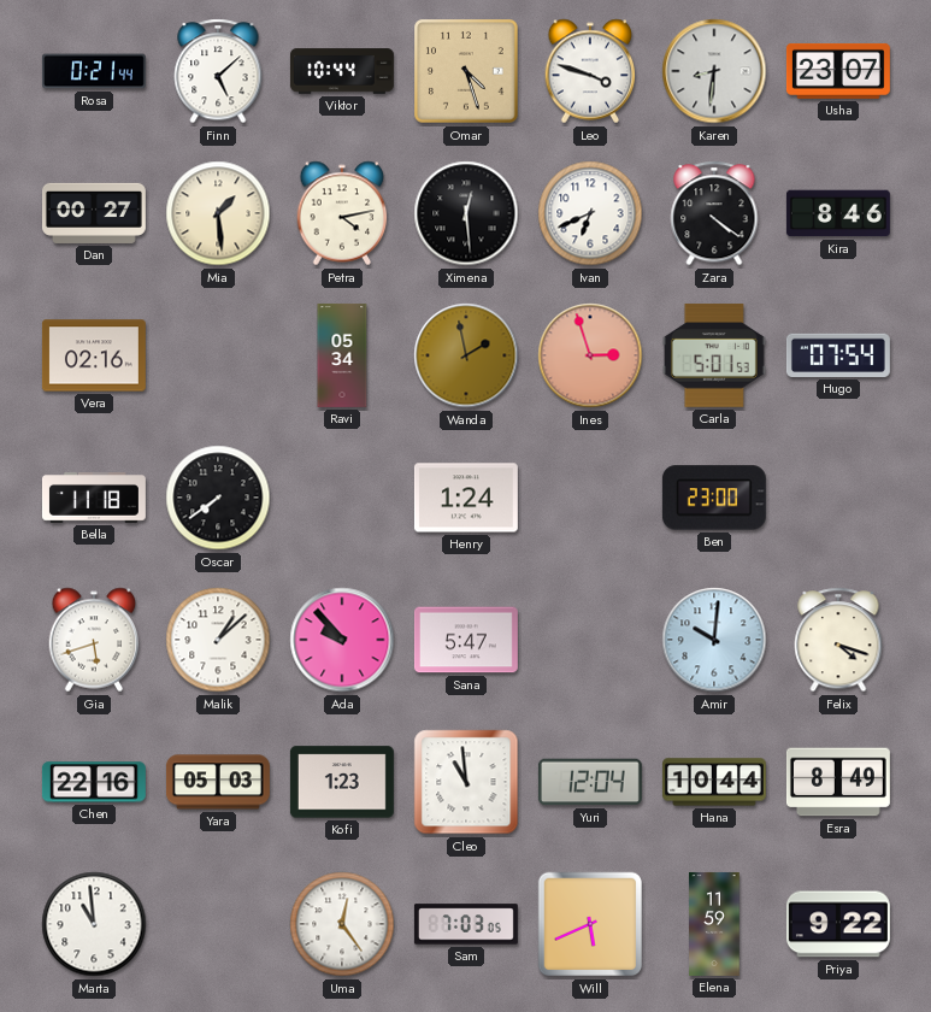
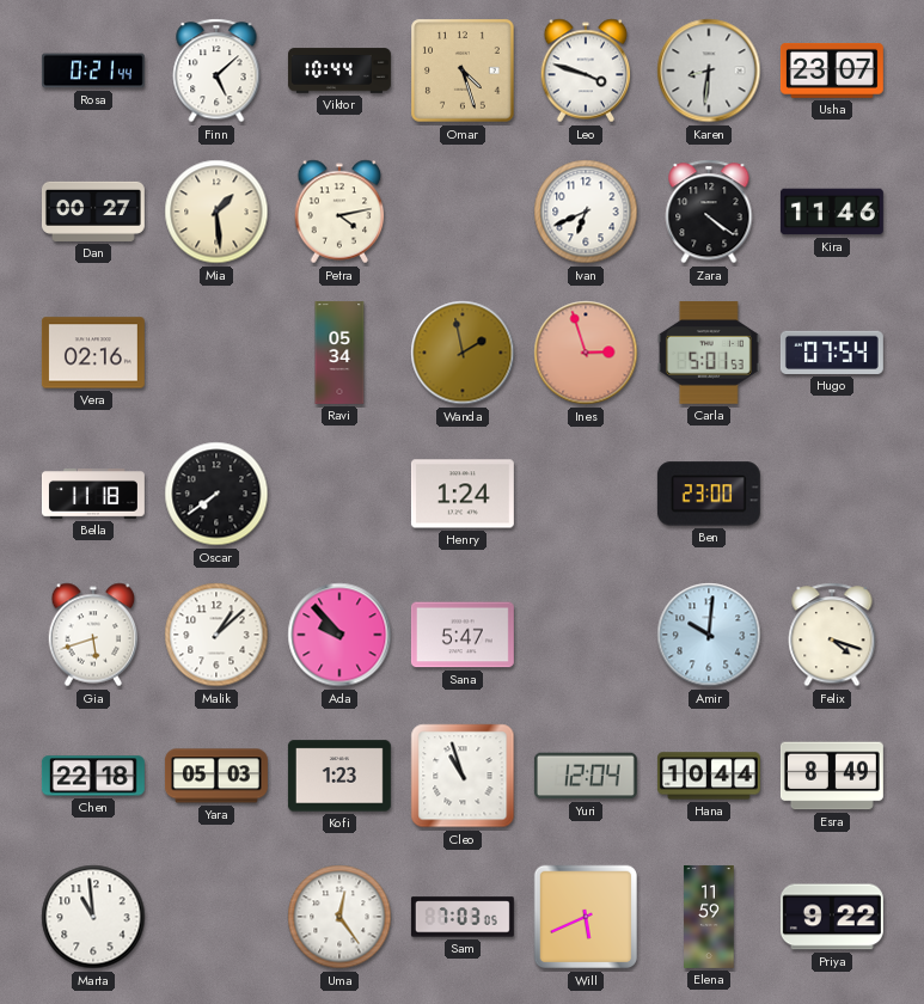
Ximena: 12:29 -> none
Kira: 8:46 -> 11:46
Chen: 22:16 -> 22:18
Cleo: 10:59 -> 10:57
